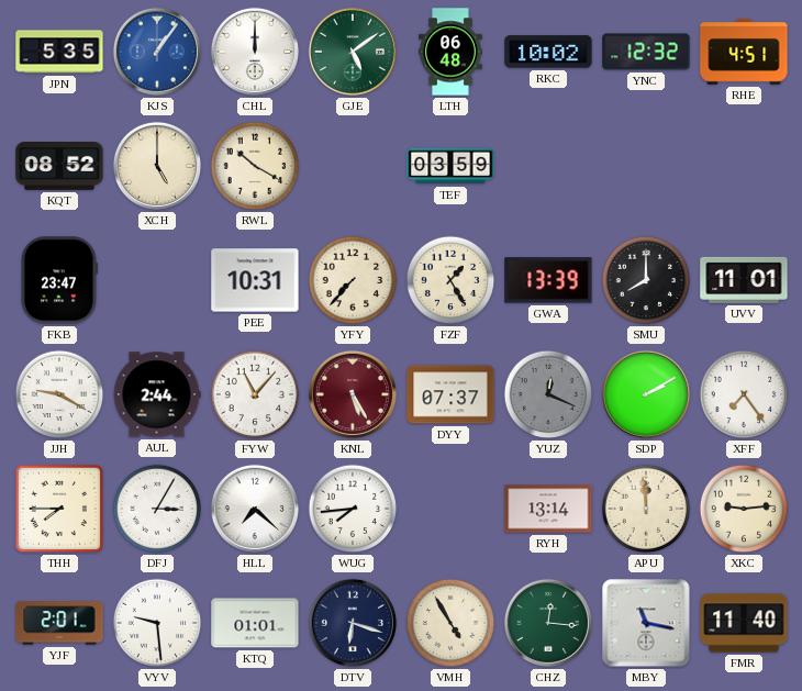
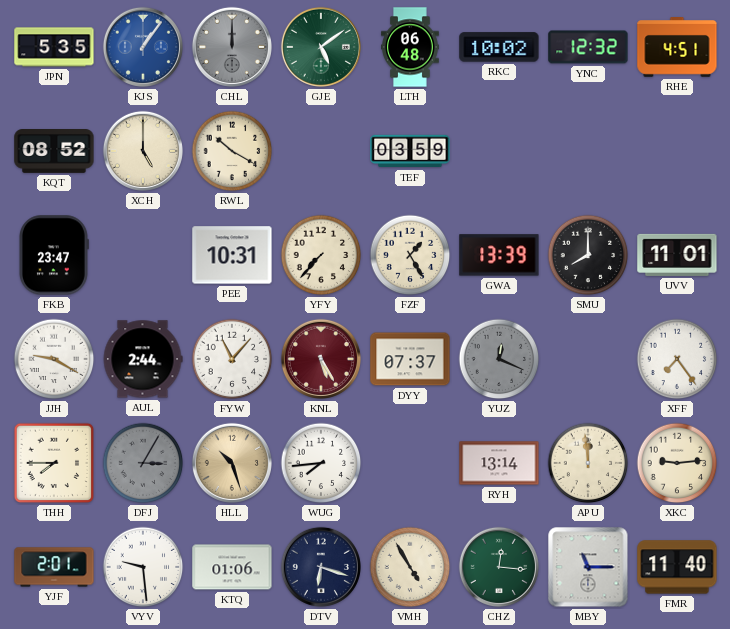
CHL dial: white -> grey
SDP: 2:10 -> none
DFJ dial: white -> grey
HLL: 7:22 -> 10:27
HLL dial: white -> champagne
KTQ: 01:01 -> 01:06
MBY: 11:17 -> 11:15
